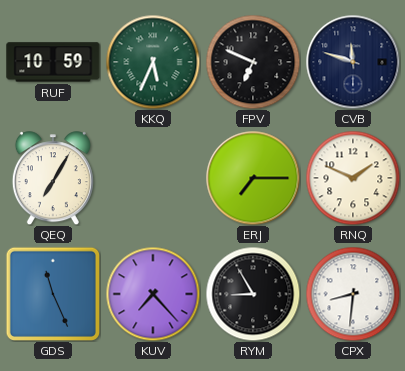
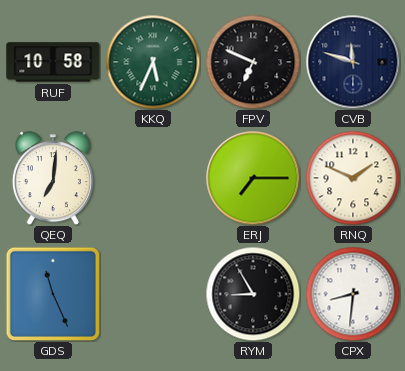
RUF: 10:59 -> 10:58
QEQ: 7:05 -> 7:01
KUV: 7:23 -> none
